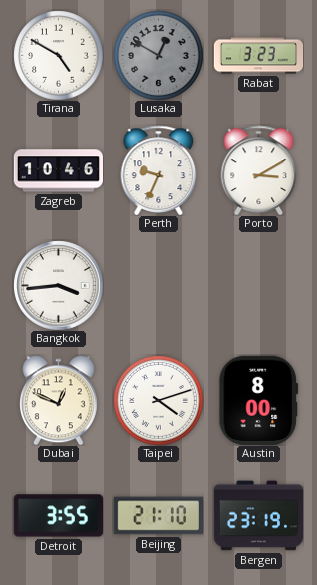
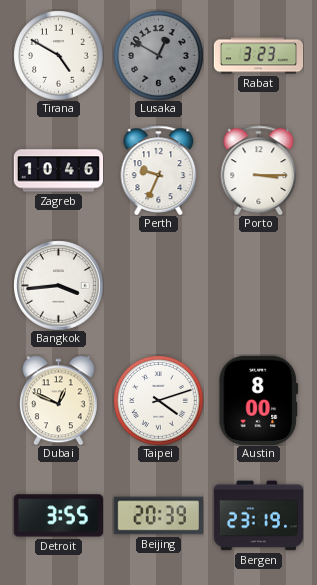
Porto: 3:10 -> 3:15
Beijing: 21:10 -> 20:39
